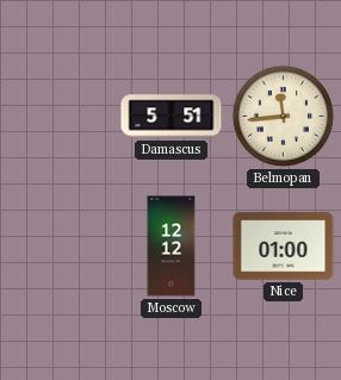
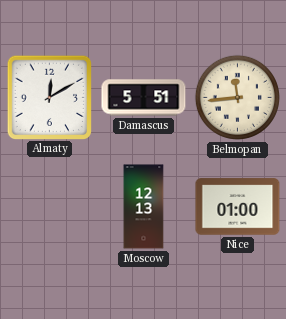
Almaty: none -> 12:10
Moscow: 12:12 -> 12:13
